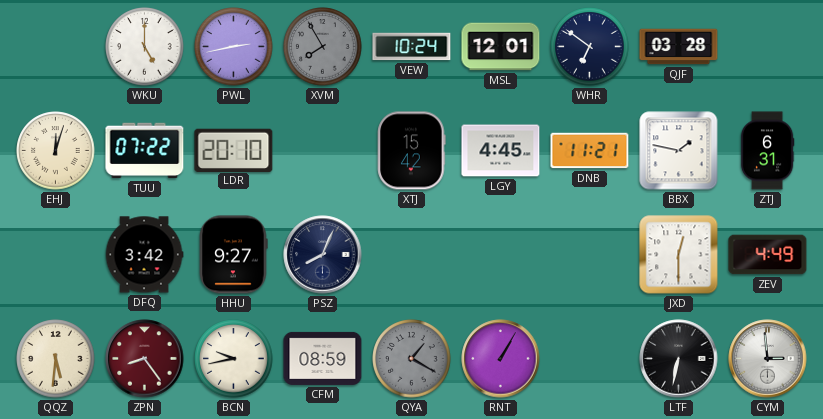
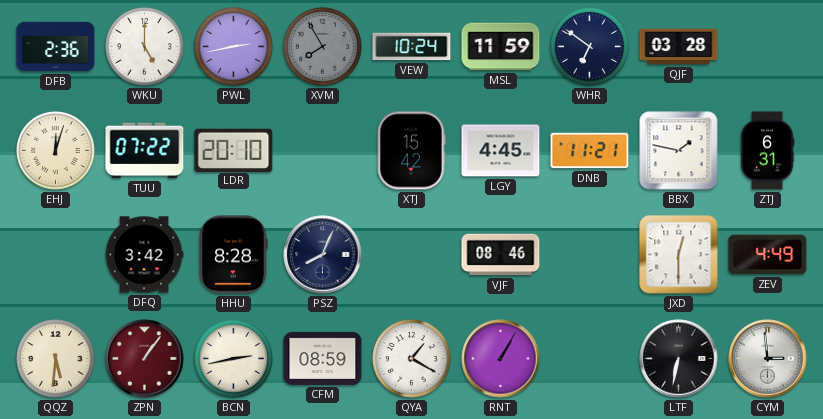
DFB: none -> 2:36
MSL: 12:01 -> 11:59
HHU: 9:27 -> 8:28
VJF: none -> 08:46
ZPN: 8:24 -> 1:06
BCN: 9:43 -> 2:43
QYA dial: grey -> white
